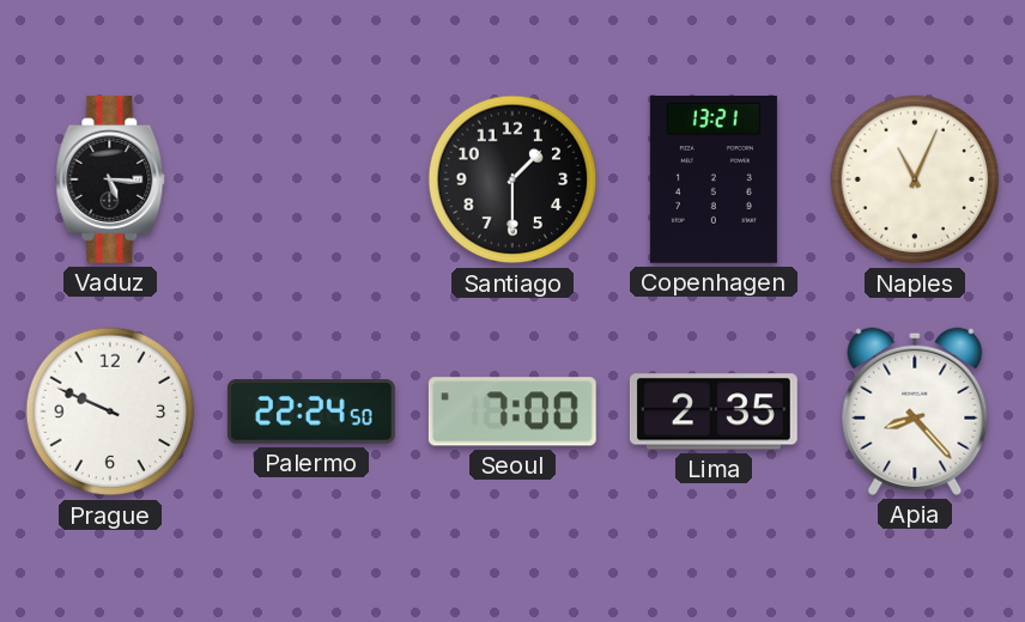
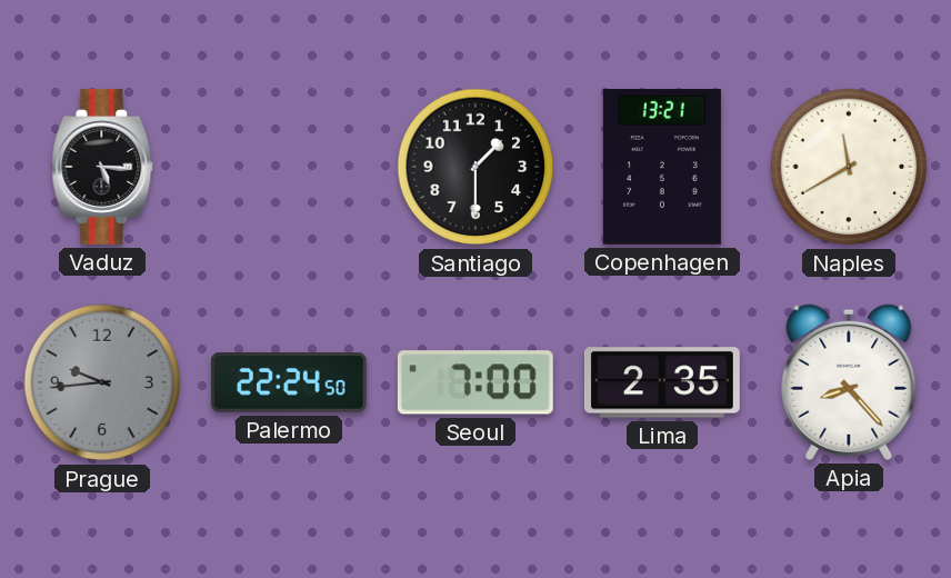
Naples: 11:04 -> 11:40
Prague: 9:49 -> 9:44
Prague dial: white -> grey
